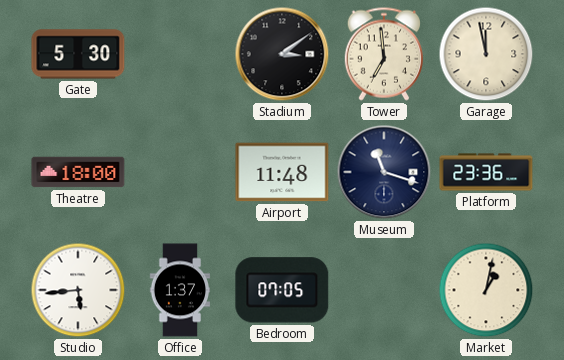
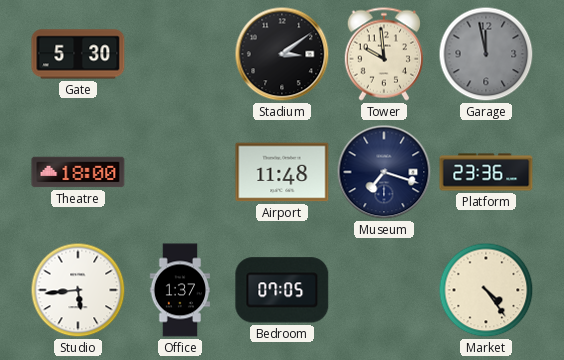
Tower: 6:59 -> 9:59
Garage dial: cream -> grey
Museum: 11:18 -> 7:18
Market: 1:02 -> 4:24
